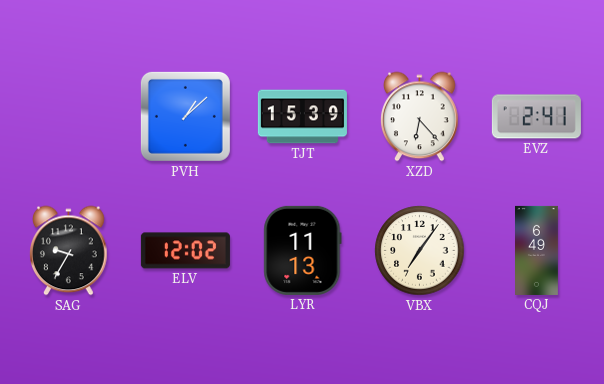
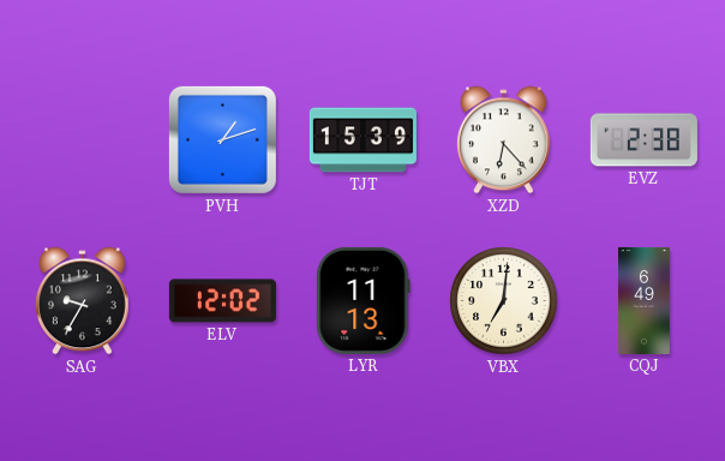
PVH: 1:08 -> 1:12
EVZ: 2:41 -> 2:38
VBX: 7:06 -> 7:01
